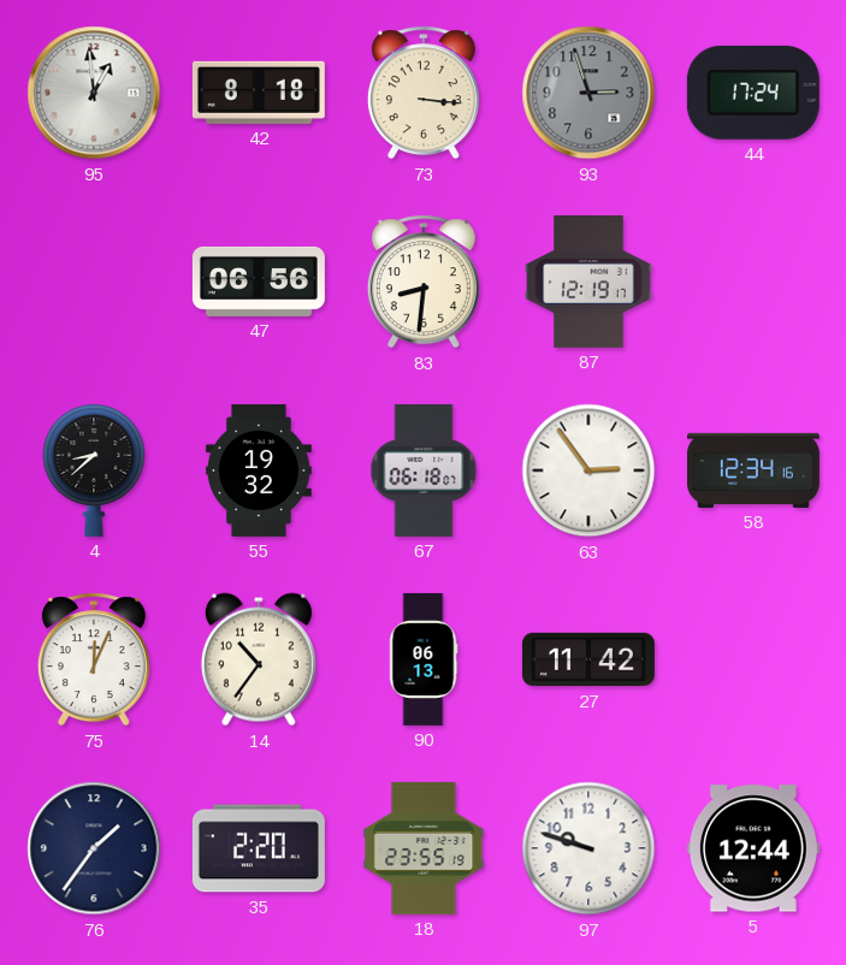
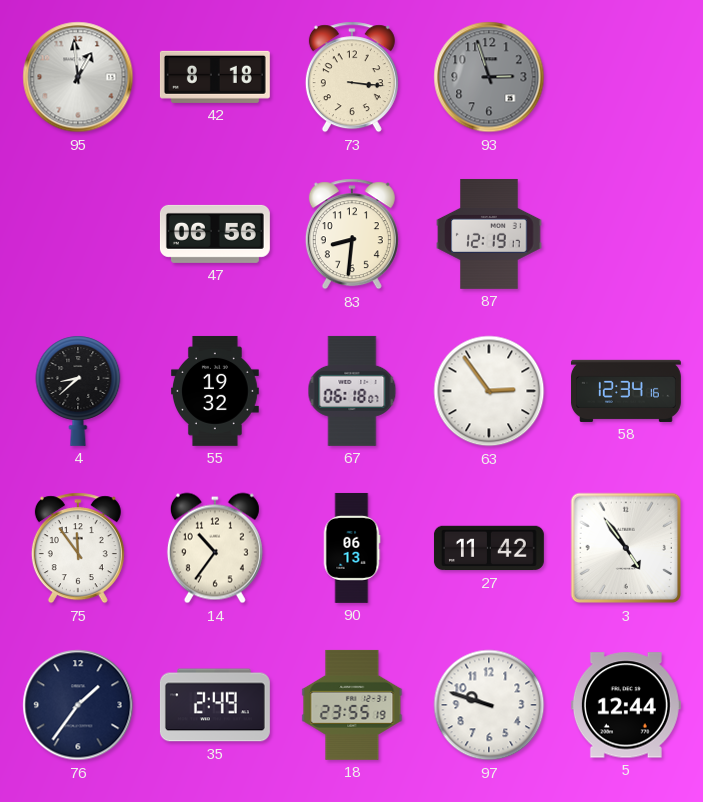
44: 17:24 -> none
75: 12:04 -> 11:54
3: none -> 4:54
35: 2:20 -> 2:49
